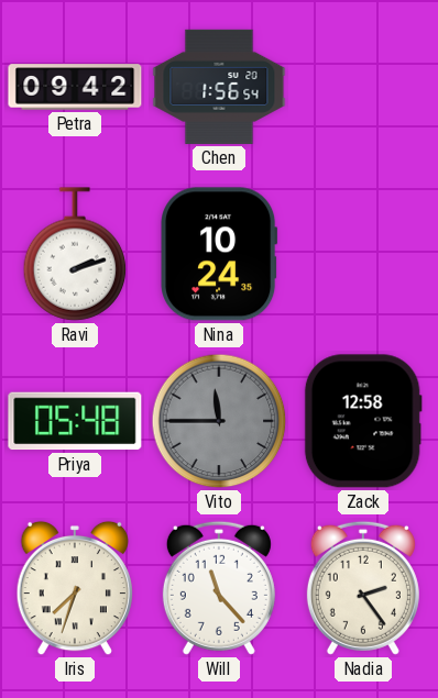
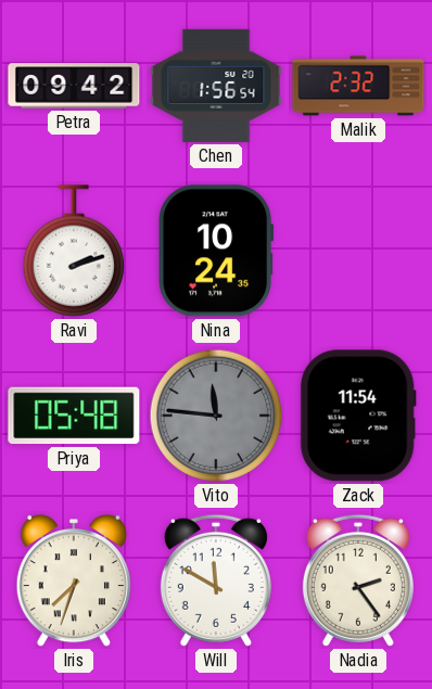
Malik: none -> 2:32
Vito: 11:45 -> 11:46
Zack: 12:58 -> 11:54
Will: 11:23 -> 11:50
